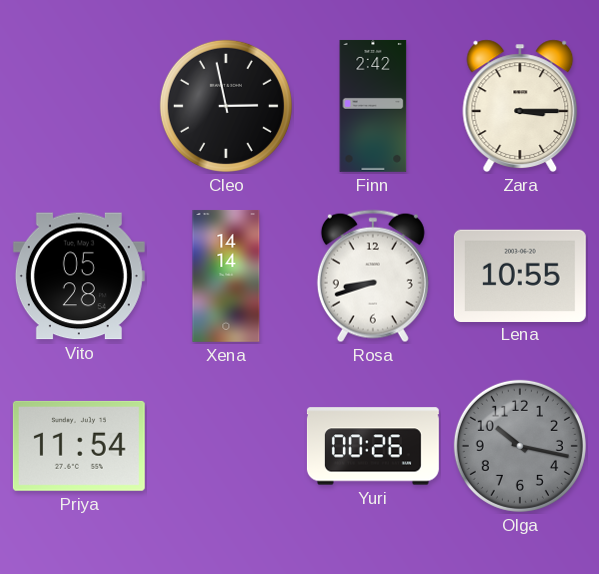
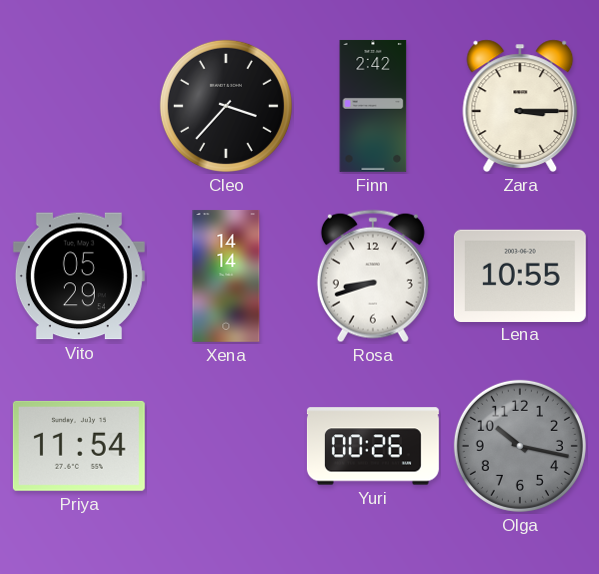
Cleo: 2:58 -> 3:37
Vito: 05:28 -> 05:29
